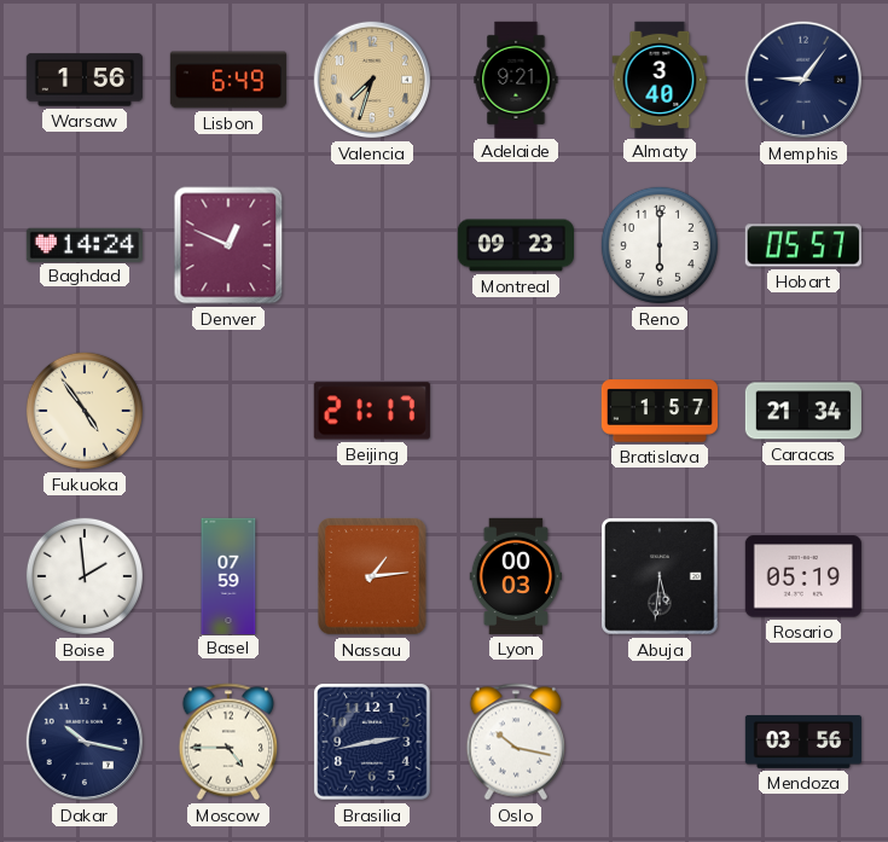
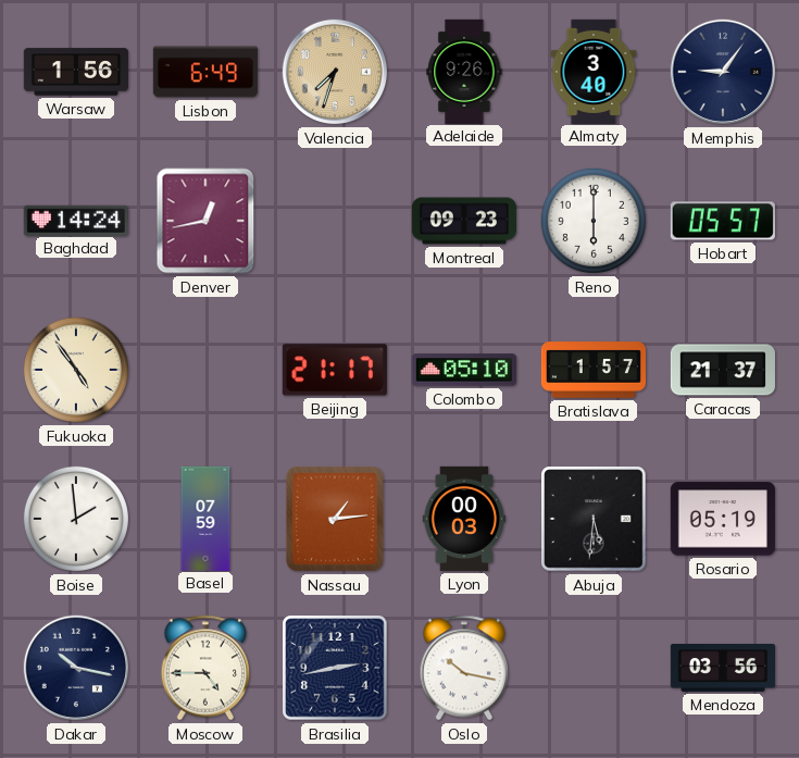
Adelaide: 9:21 -> 9:26
Denver: 12:49 -> 12:43
Colombo: none -> 05:10
Caracas: 21:34 -> 21:37
